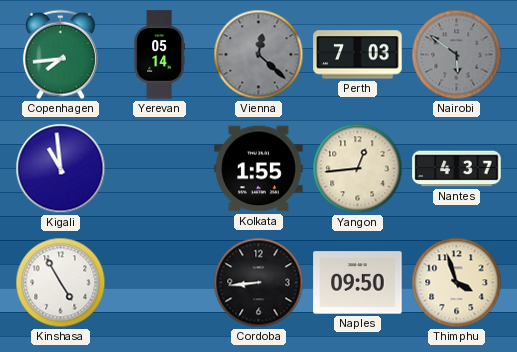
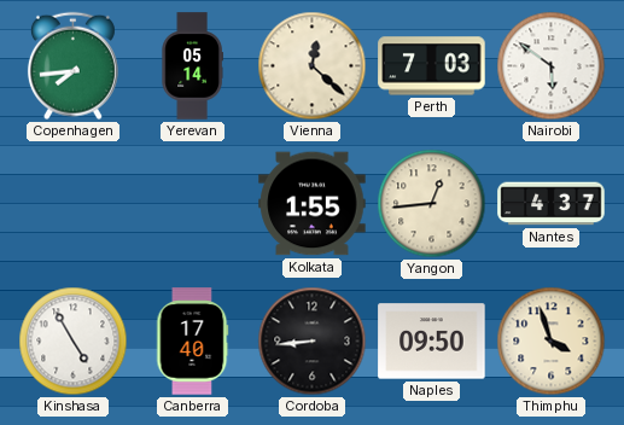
Vienna dial: grey -> cream
Nairobi dial: grey -> white
Kigali: 10:59 -> none
Canberra: none -> 17:40
